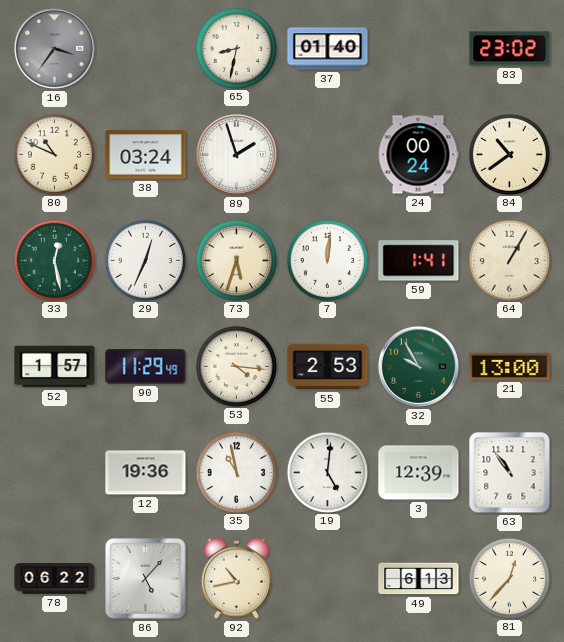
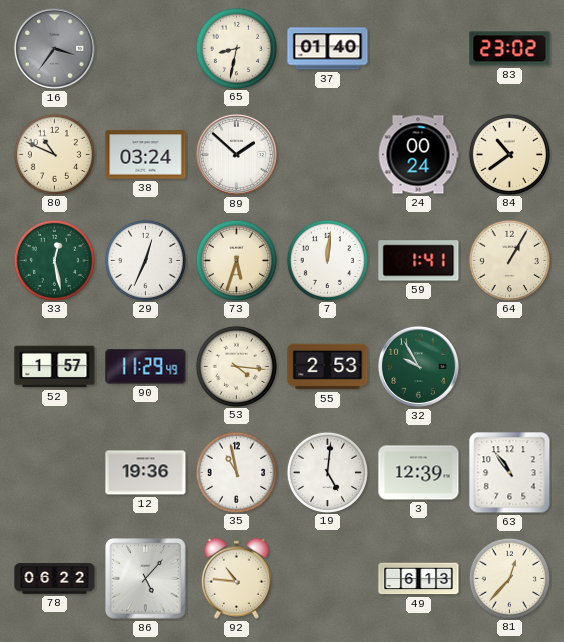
89: 1:57 -> 1:52
21: 13:00 -> none
92: 10:43 -> 10:46
